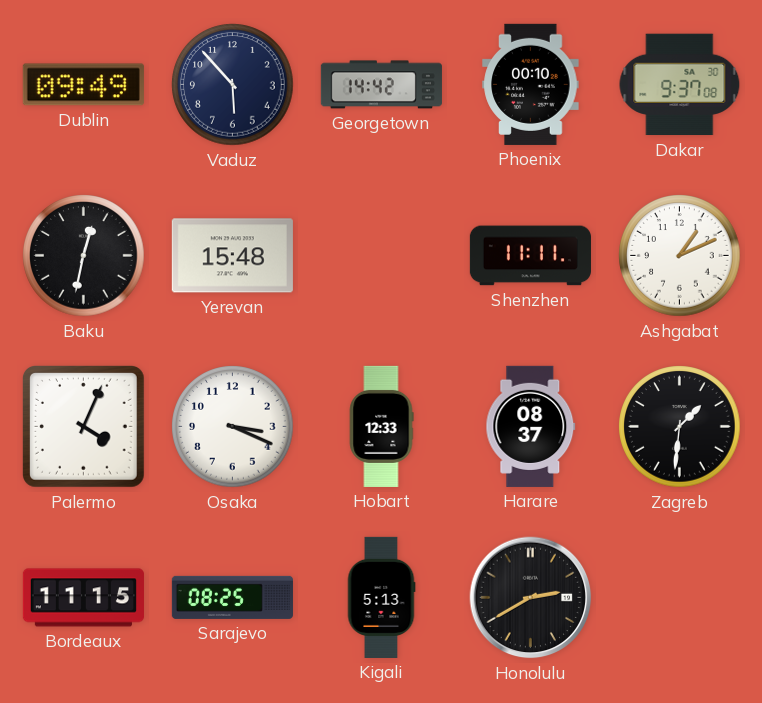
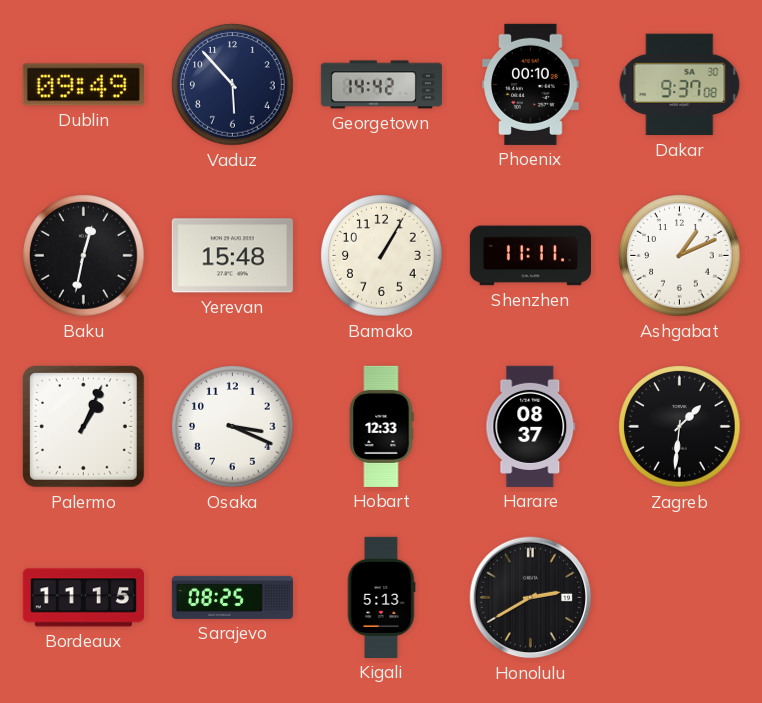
Bamako: none -> 1:05
Palermo: 4:04 -> 1:04
